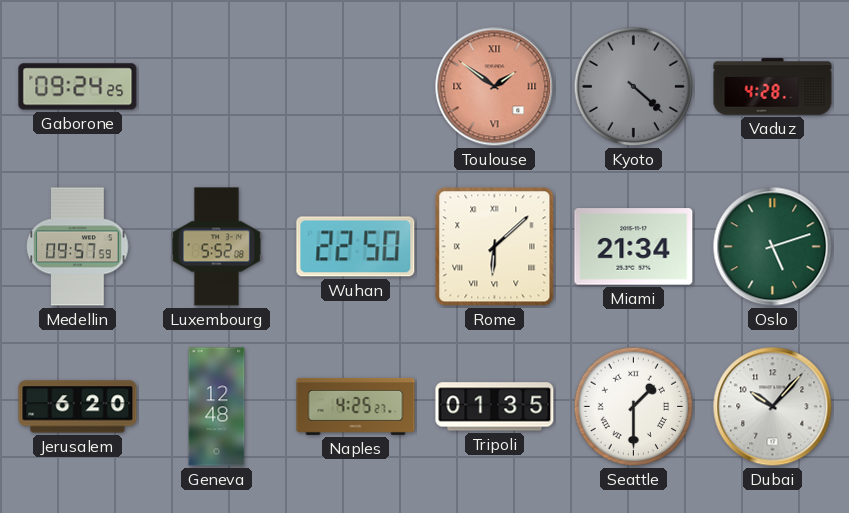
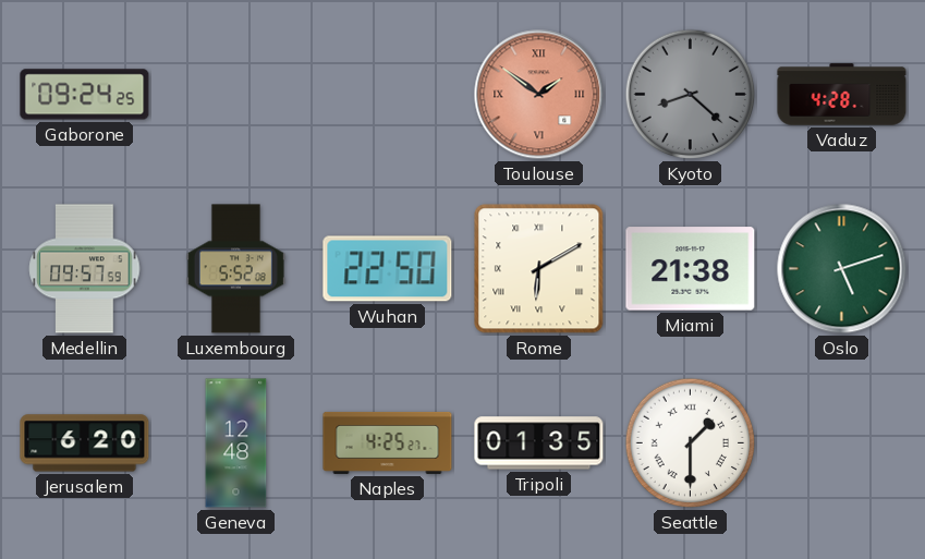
Kyoto: 4:22 -> 8:22
Rome: 6:08 -> 6:10
Miami: 21:34 -> 21:38
Dubai: 10:07 -> none
